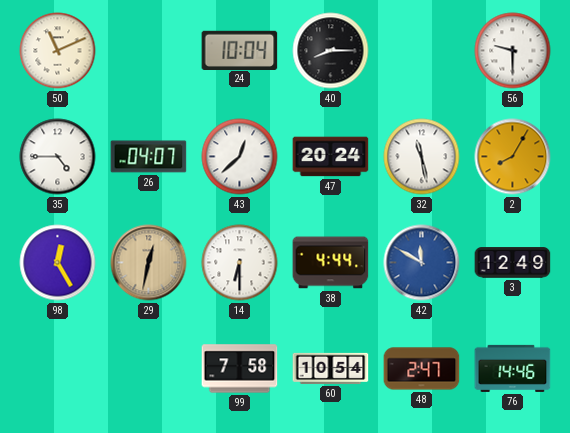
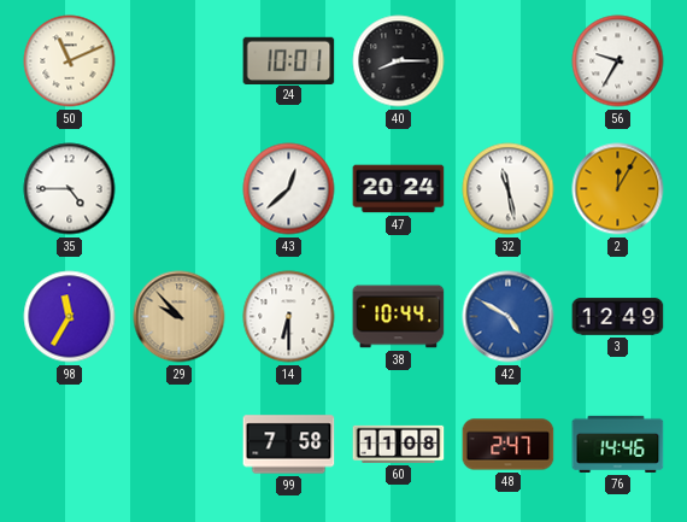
24: 10:04 -> 10:01
56: 9:30 -> 9:35
26: 04:07 -> none
2: 8:05 -> 12:05
98: 12:25 -> 11:35
29: 12:32 -> 9:53
38: 4:44 -> 10:44
42: 11:50 -> 4:50
60: 10:54 -> 11:08
